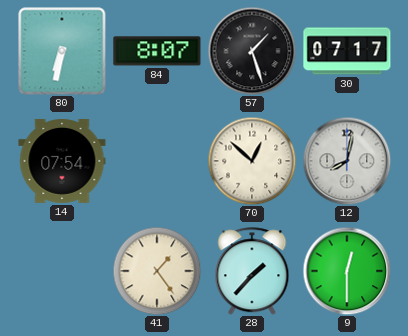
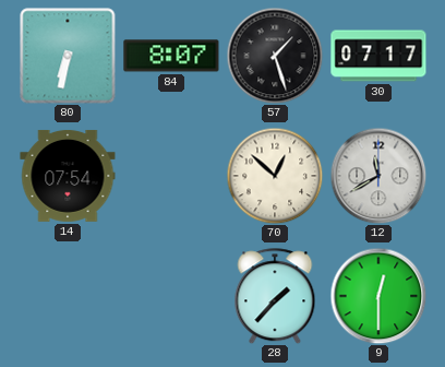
12: 8:02 -> 11:40
41: 1:24 -> none
